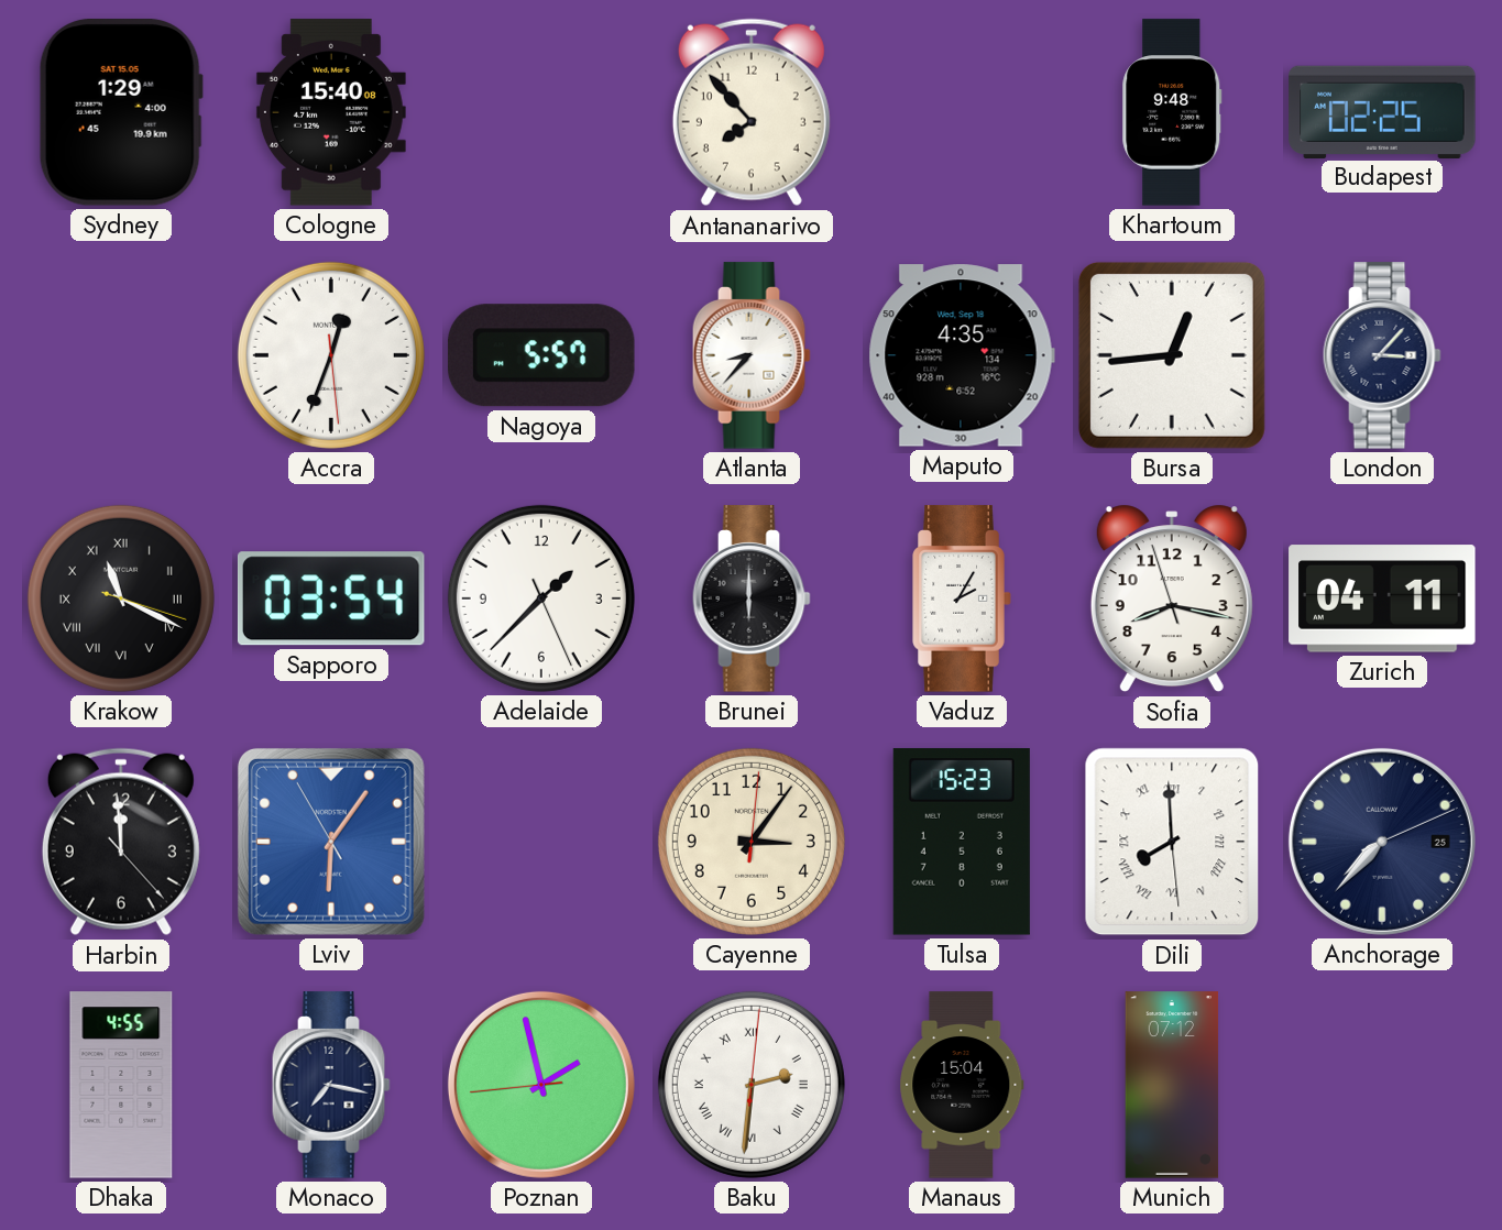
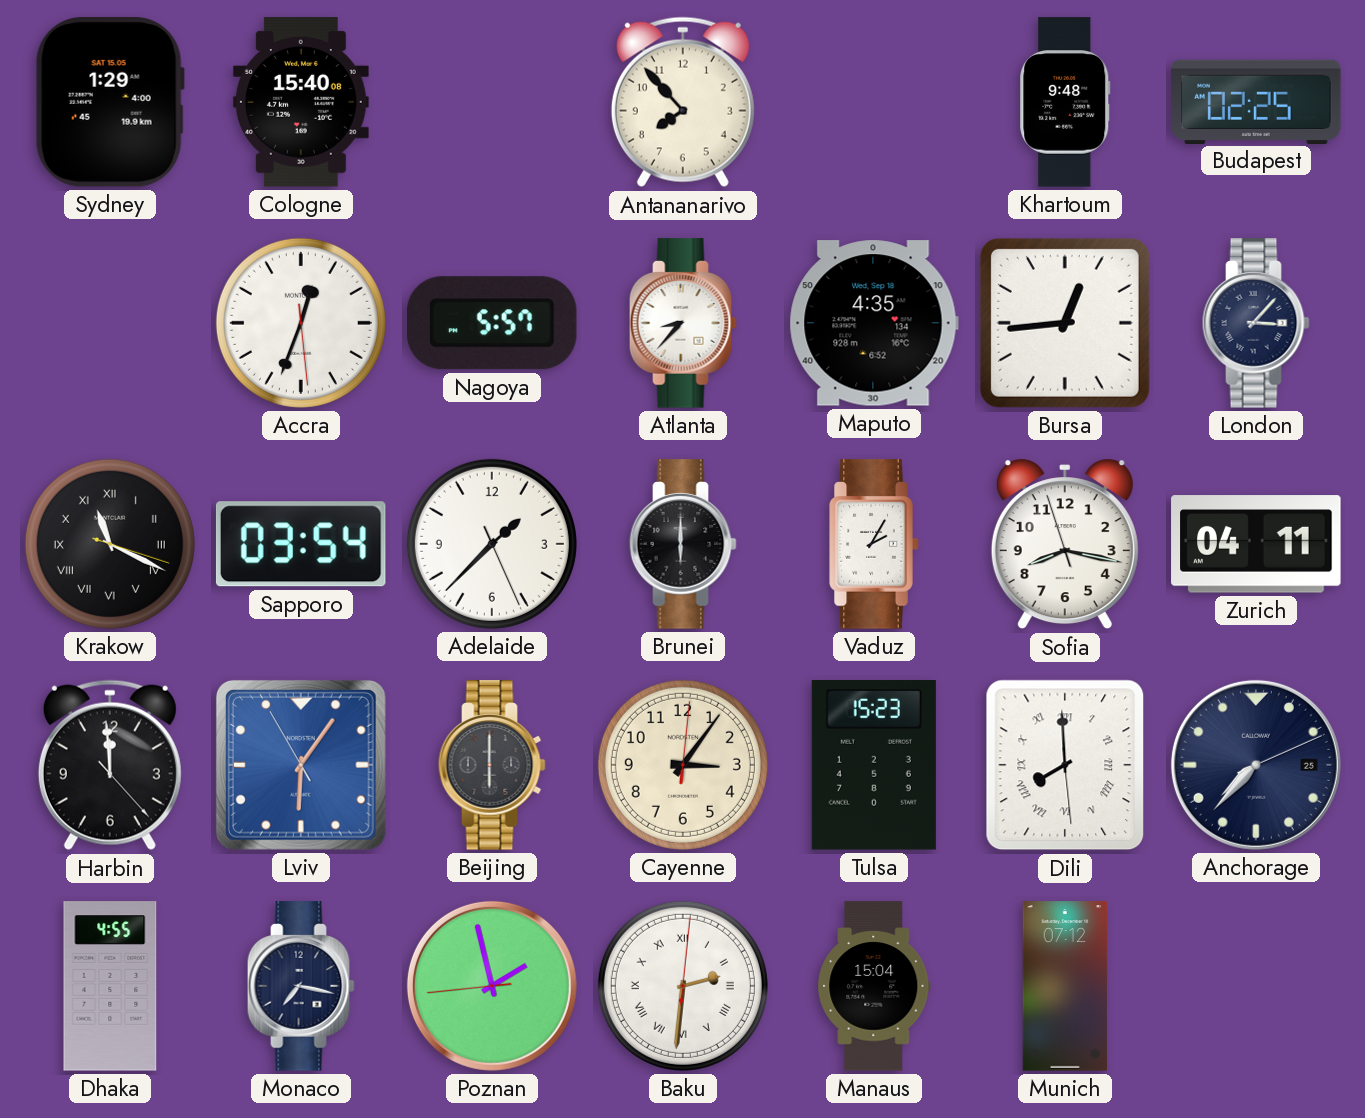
Beijing: none -> 6:00
